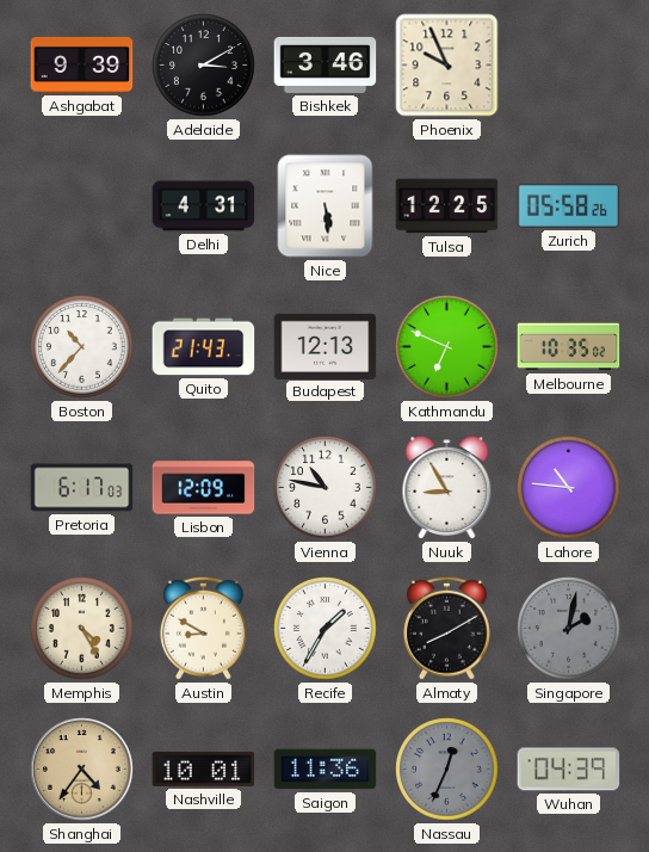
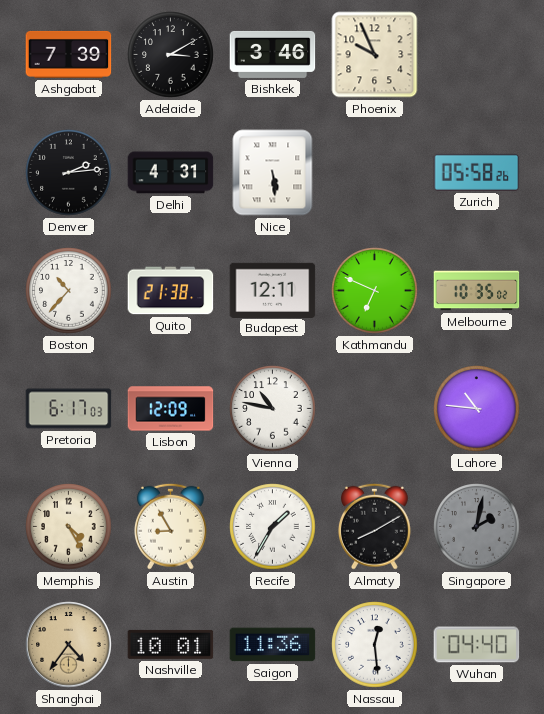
Ashgabat: 9:39 -> 7:39
Denver: none -> 2:14
Tulsa: 12:25 -> none
Quito: 21:43 -> 21:38
Budapest: 12:13 -> 12:11
Nuuk: 8:55 -> none
Austin: 8:50 -> 8:55
Nassau: 12:34 -> 12:29
Nassau dial: grey -> white
Wuhan: 04:39 -> 04:40
